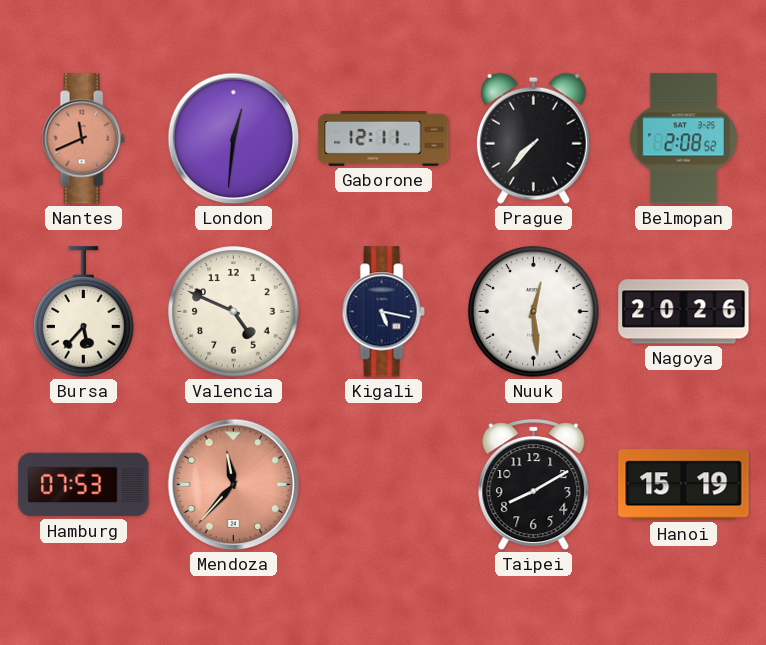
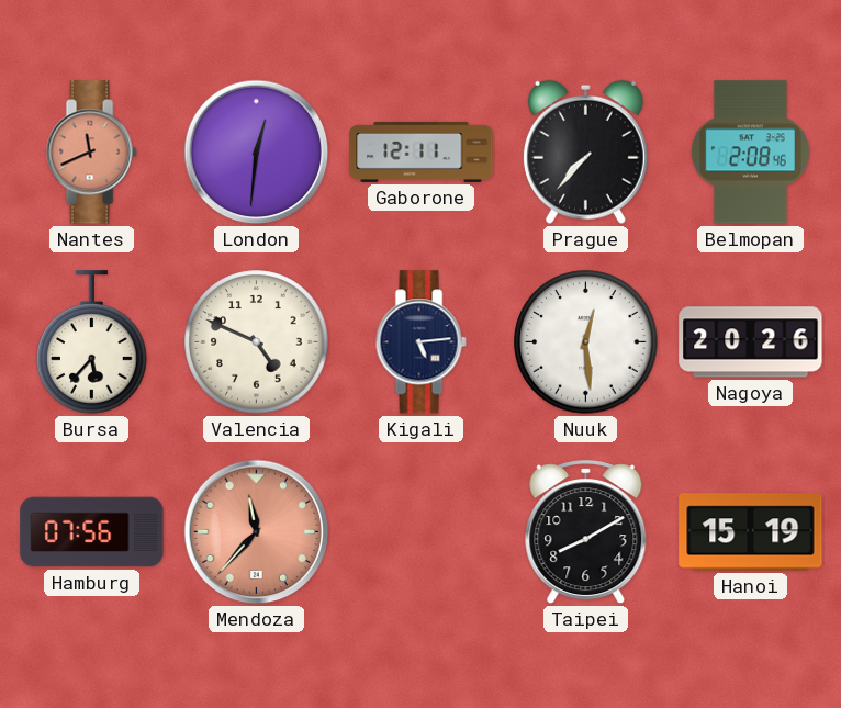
Belmopan: 2:08:52 -> 2:08:46
Kigali: 5:17 -> 5:14
Hamburg: 07:53 -> 07:56
